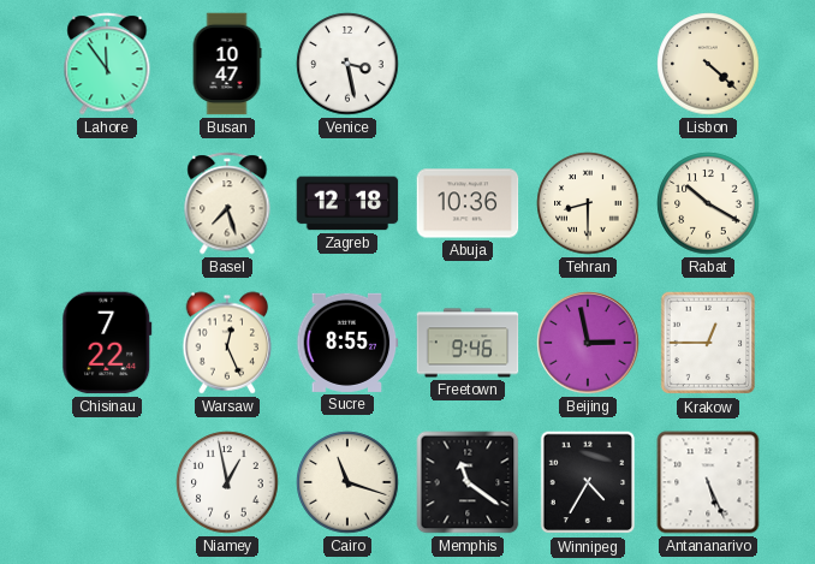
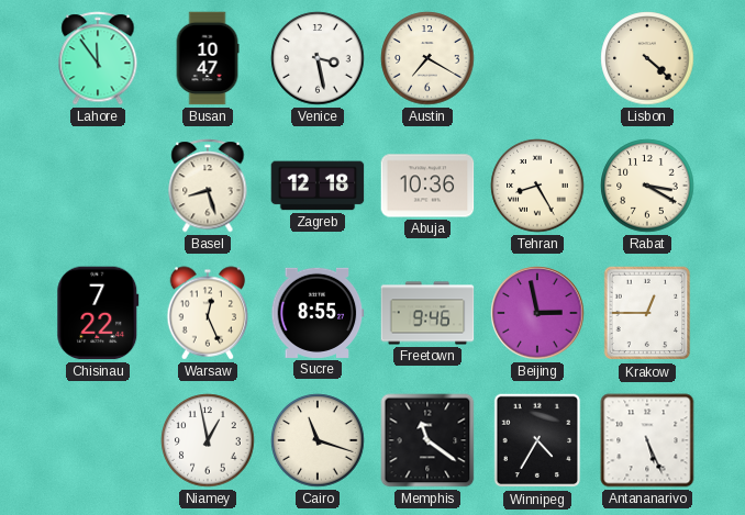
Austin: none -> 7:20
Basel: 7:27 -> 8:27
Tehran: 8:30 -> 8:25
Rabat: 10:20 -> 3:20
